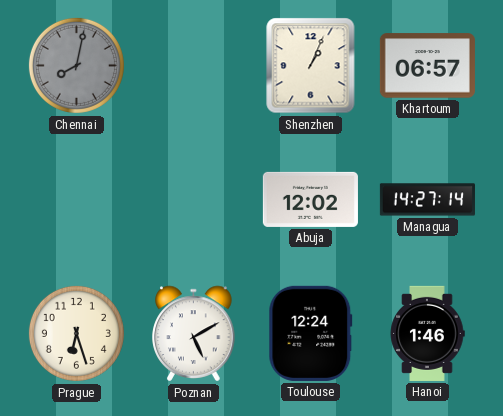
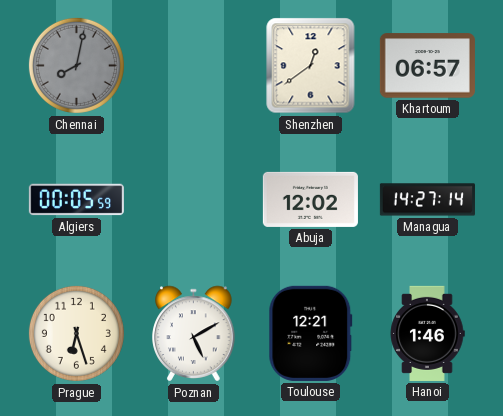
Shenzhen: 1:04 -> 12:39
Algiers: none -> 00:05
Toulouse: 12:24 -> 12:21
